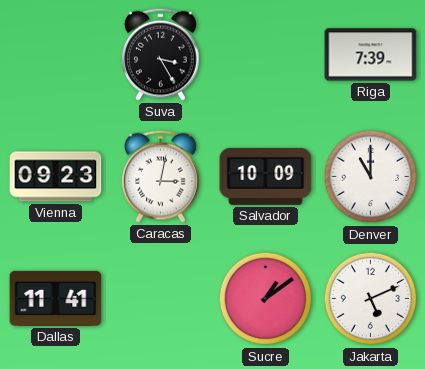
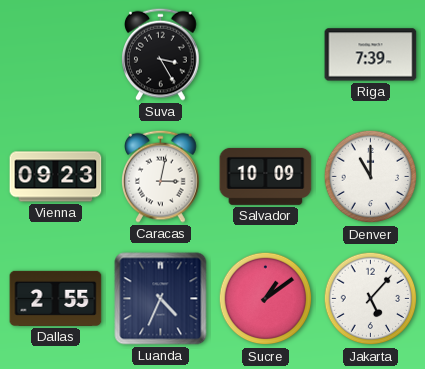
Dallas: 11:41 -> 2:55
Luanda: none -> 4:34
Jakarta: 5:11 -> 5:07
